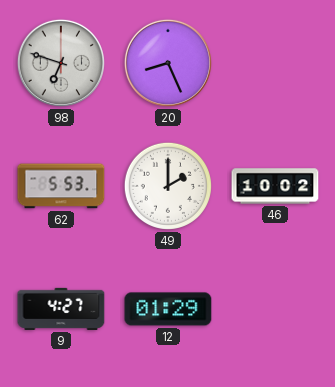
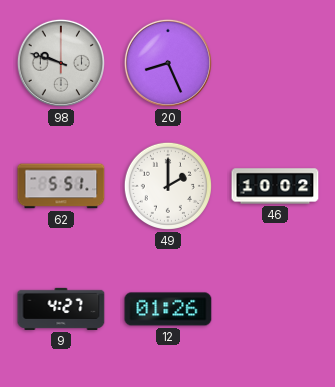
98: 6:48 -> 9:48
62: 5:53 -> 5:51
12: 01:29 -> 01:26
